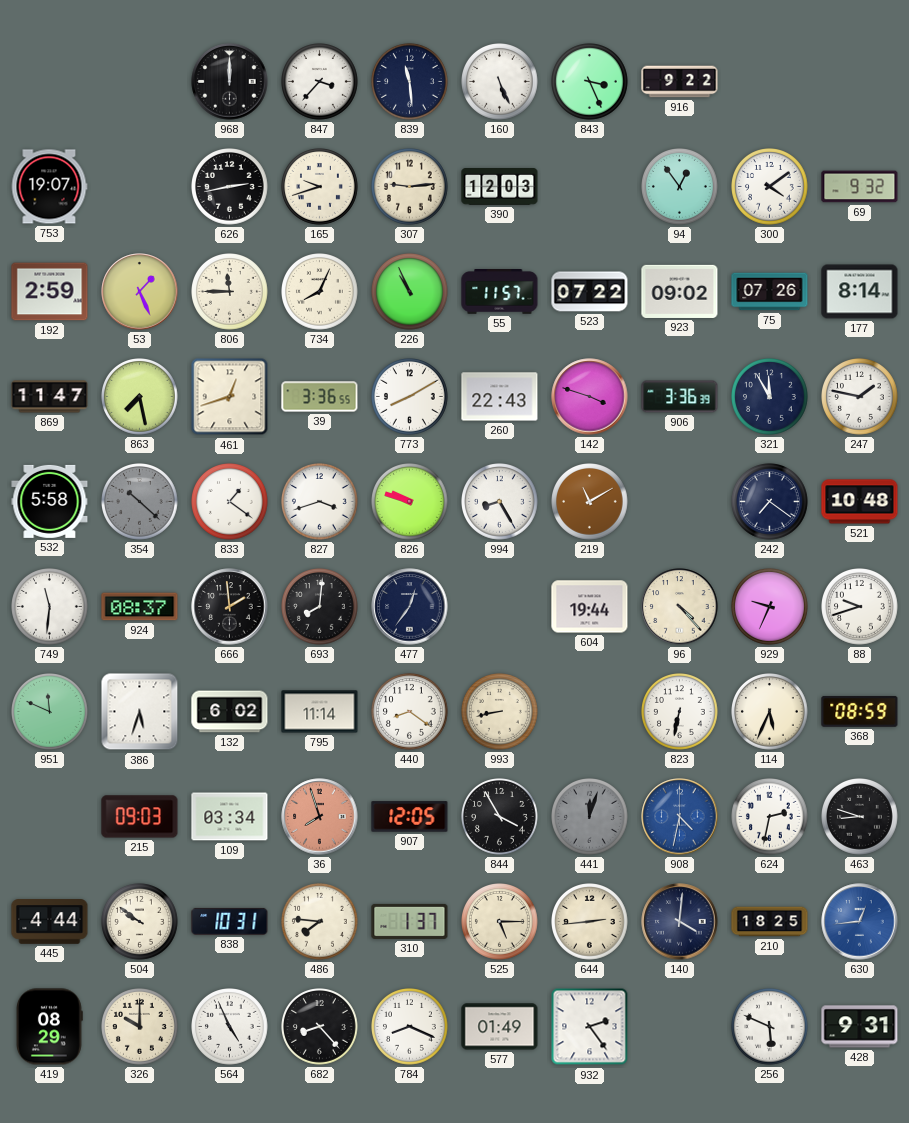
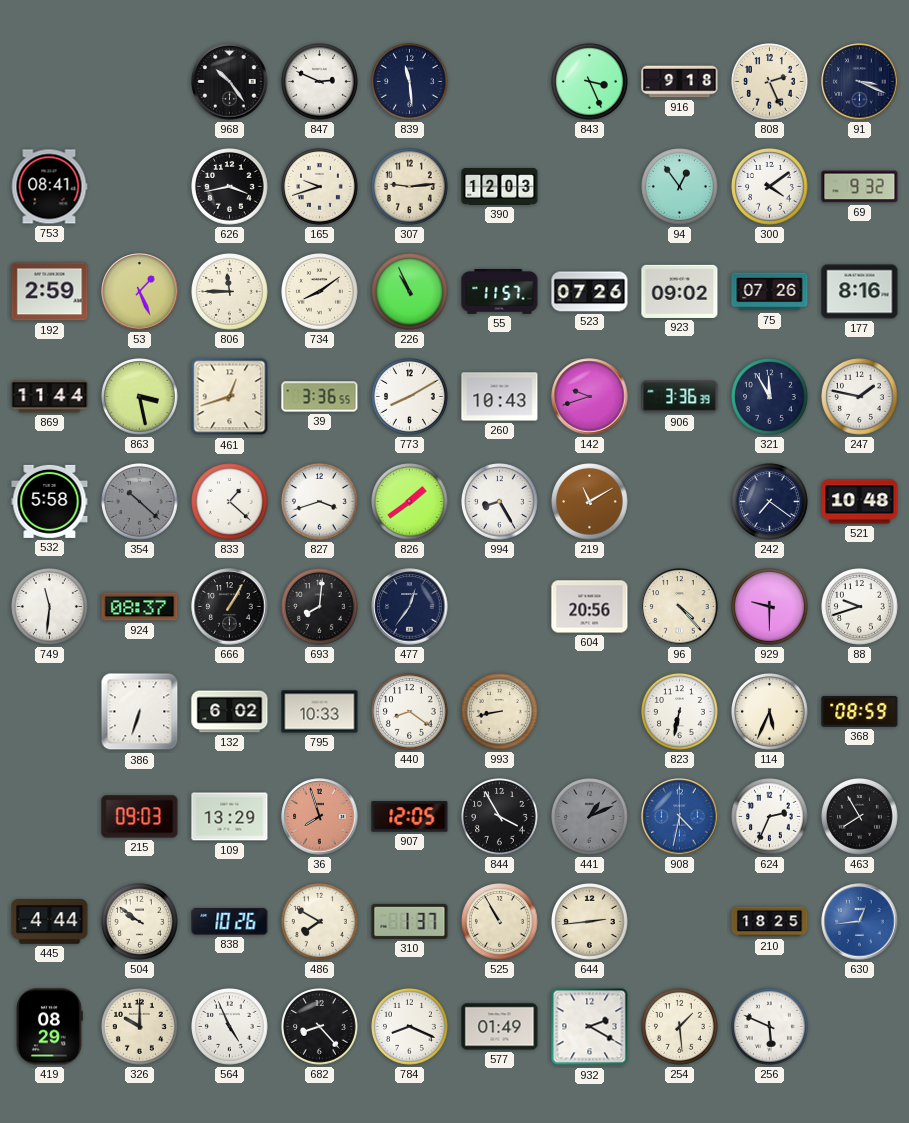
968: 12:00 -> 10:24
847: 3:37 -> 2:49
160: 5:26 -> none
916: 9:22 -> 9:18
808: none -> 2:26
91: none -> 3:19
753: 19:07 -> 08:41
626: 2:43 -> 3:43
734: 8:04 -> 8:09
523: 07:22 -> 07:26
177: 8:14 -> 8:16
869: 11:47 -> 11:44
863: 7:28 -> 3:28
260: 22:43 -> 10:43
142: 3:48 -> 9:42
833: 1:21 -> 1:22
826: 9:48 -> 1:39
666: 1:59 -> 1:05
604: 19:44 -> 20:56
929: 9:34 -> 9:30
951: 11:49 -> none
386: 5:33 -> 6:33
795: 11:14 -> 10:33
109: 03:34 -> 13:29
441: 12:03 -> 1:11
624: 2:32 -> 2:34
463: 8:48 -> 7:55
838: 10:31 -> 10:26
486: 7:46 -> 7:50
525: 5:15 -> 10:55
140: 4:01 -> none
932: 2:24 -> 2:20
254: none -> 1:29
428: 9:31 -> none
